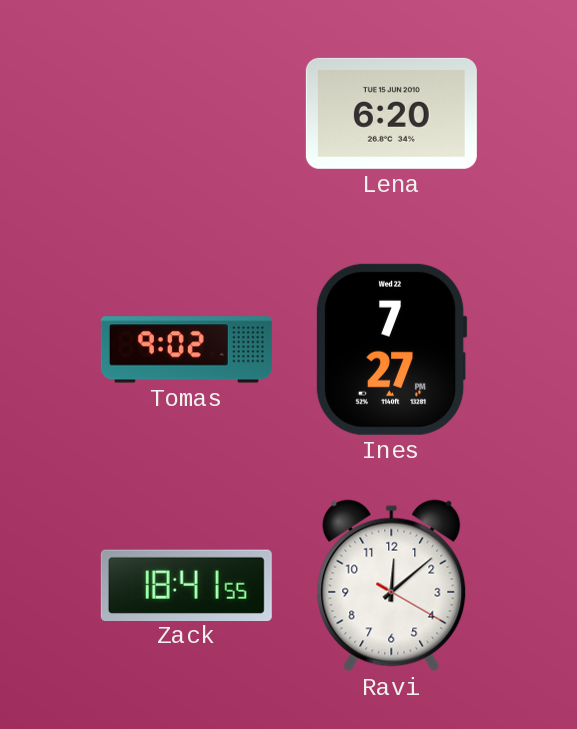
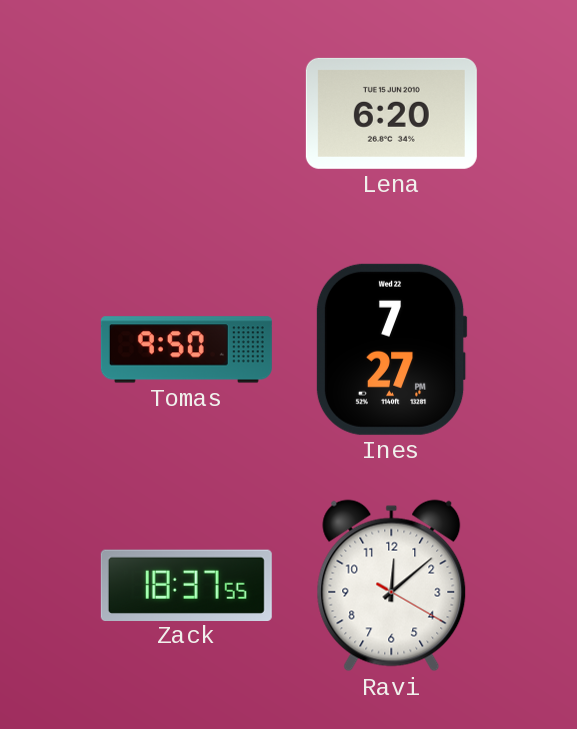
Tomas: 9:02 -> 9:50
Zack: 18:41 -> 18:37
